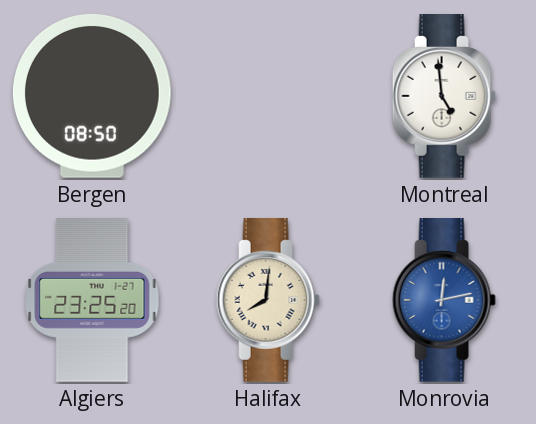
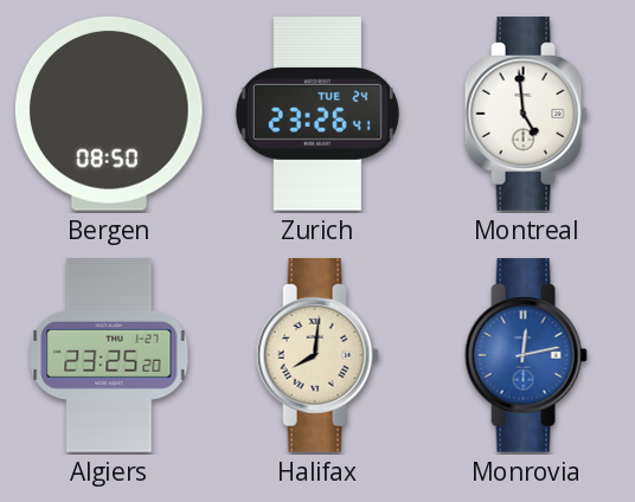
Zurich: none -> 23:26
